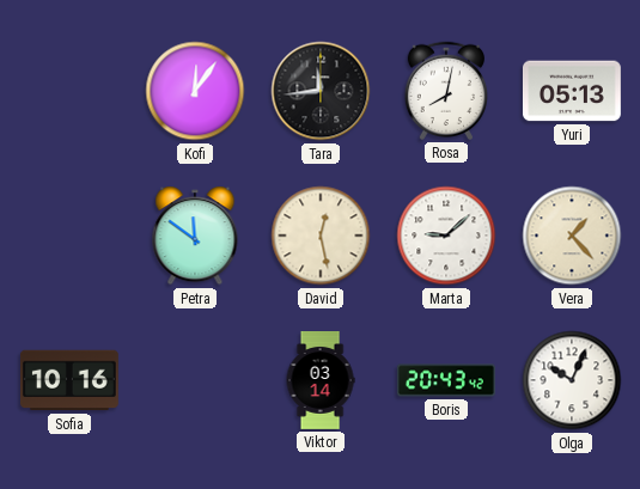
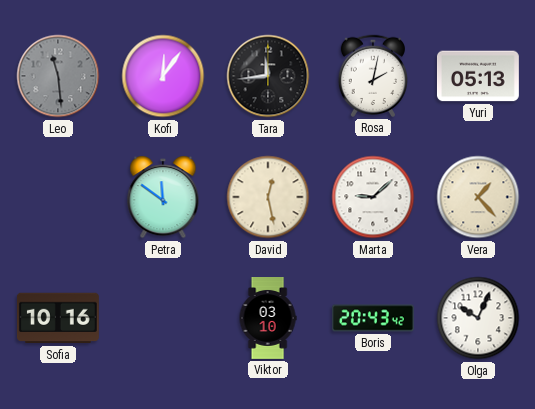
Leo: none -> 11:29
Rosa: 8:02 -> 2:02
Viktor: 03:14 -> 03:10
